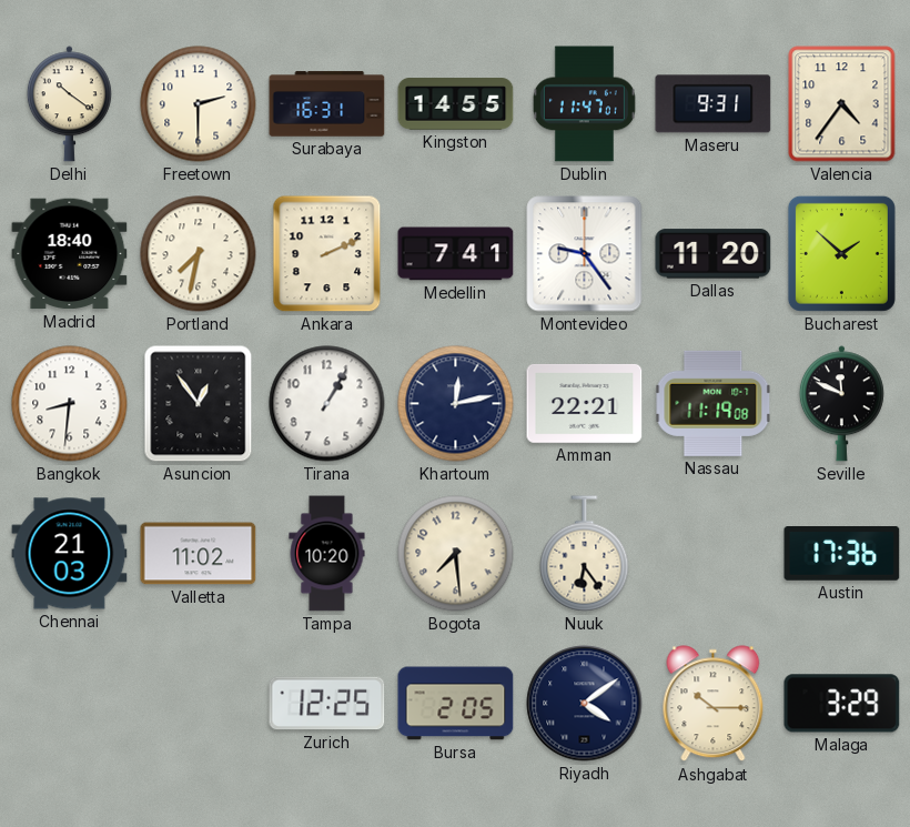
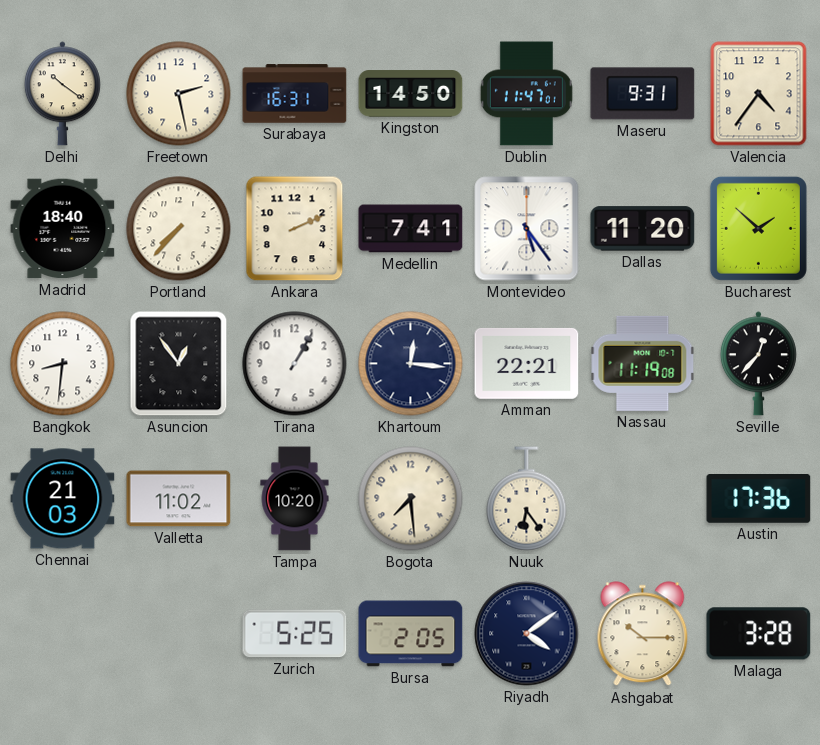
Freetown: 2:30 -> 2:28
Kingston: 14:55 -> 14:50
Portland: 7:32 -> 7:37
Montevideo: 9:24 -> 5:24
Khartoum: 12:13 -> 12:16
Seville: 11:49 -> 12:37
Zurich: 12:25 -> 5:25
Malaga: 3:29 -> 3:28
